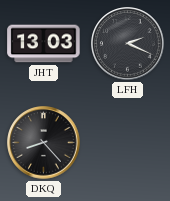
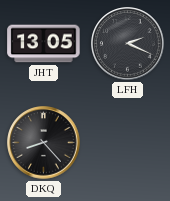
JHT: 13:03 -> 13:05
